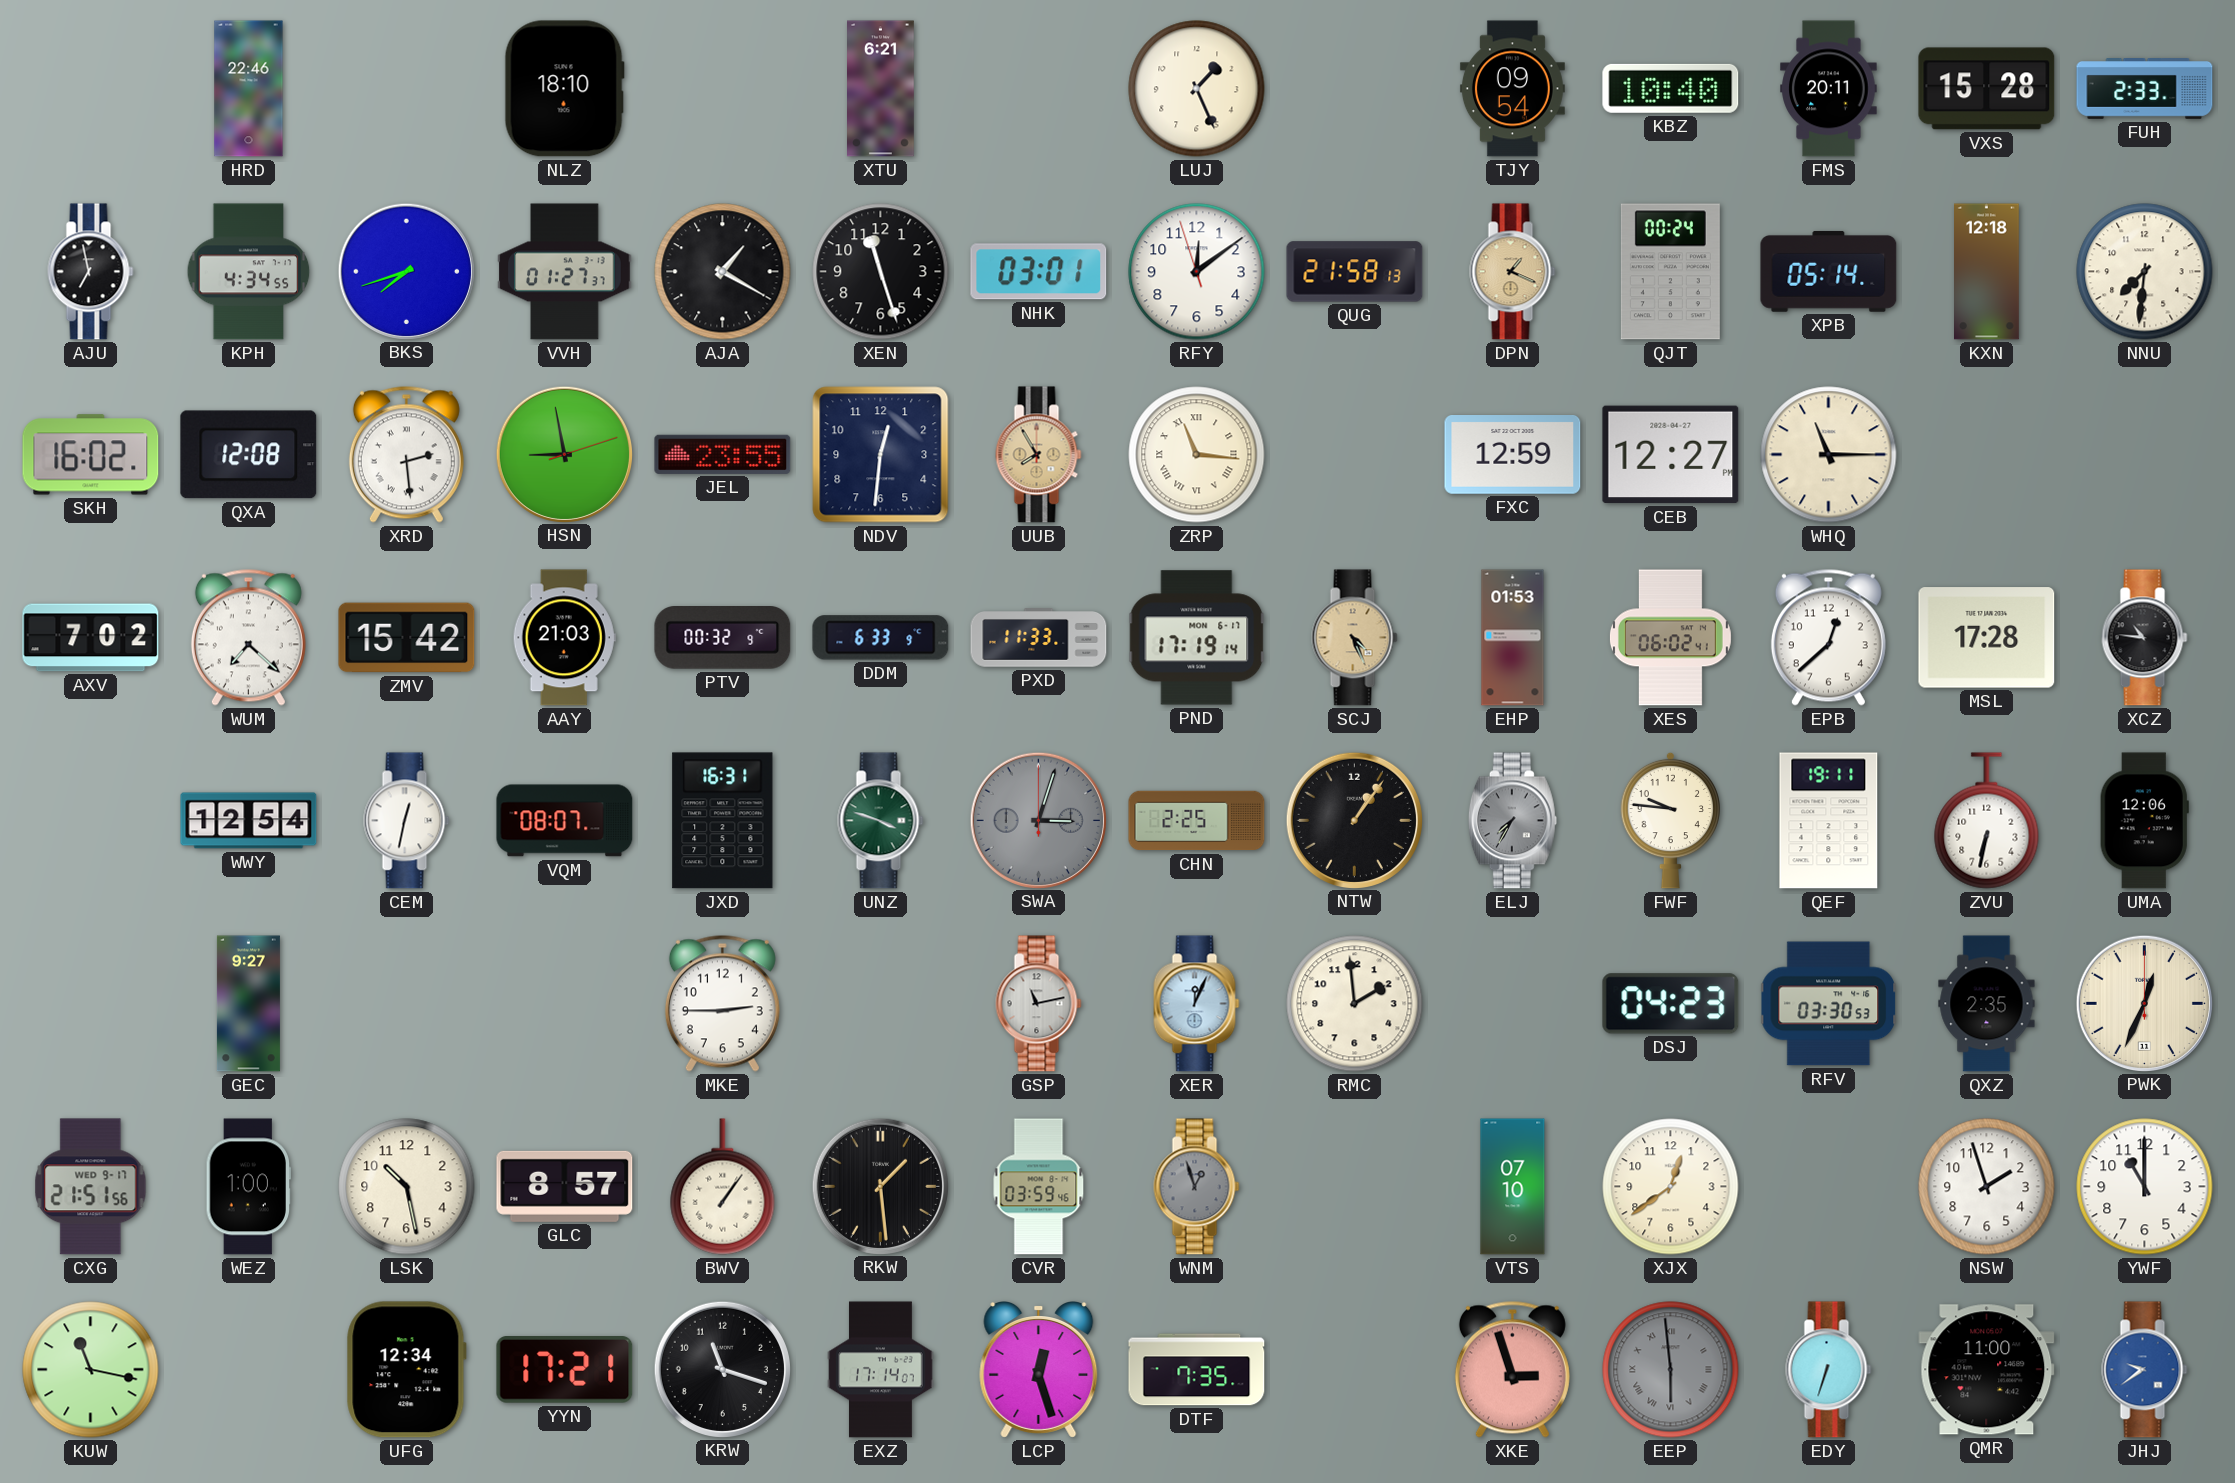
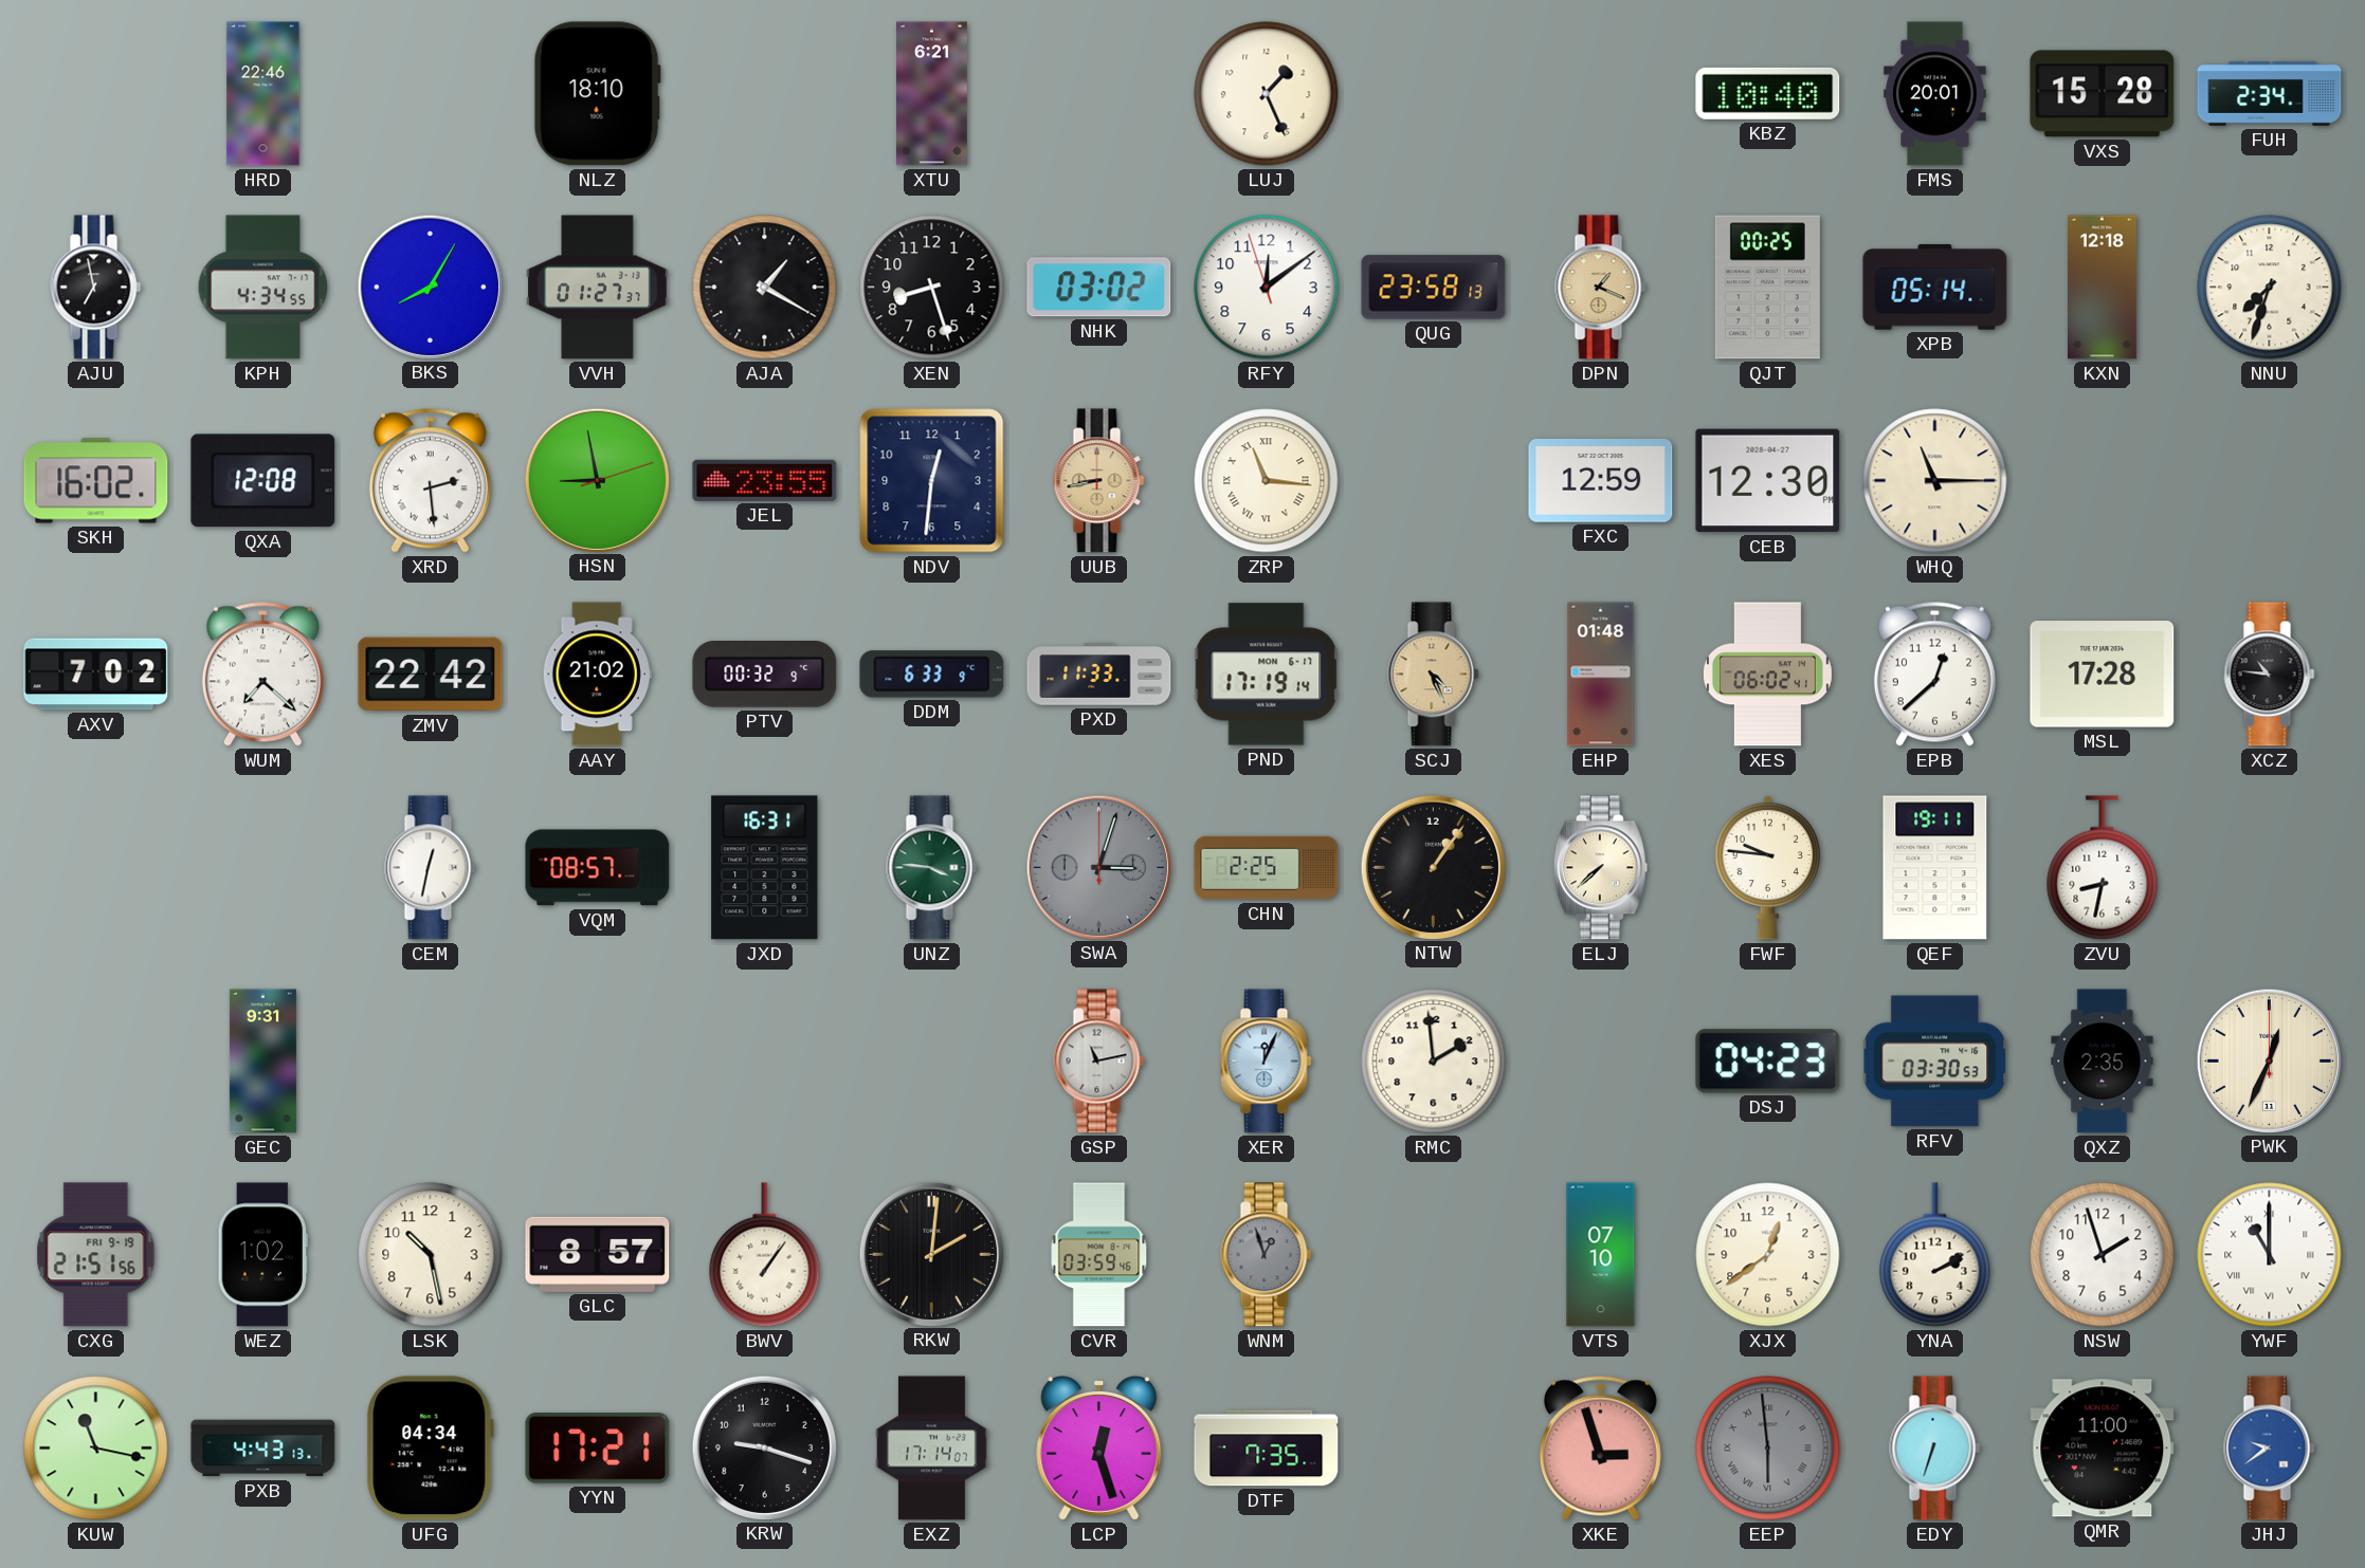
TJY: 09:54 -> none
FMS: 20:11 -> 20:01
FUH: 2:33 -> 2:34
BKS: 7:42 -> 8:05
XEN: 11:27 -> 8:27
NHK: 03:01 -> 03:02
QUG: 21:58 -> 23:58
QJT: 00:24 -> 00:25
NNU: 7:31 -> 7:33
UUB: 7:55 -> 8:43
CEB: 12:27 -> 12:30
ZMV: 15:42 -> 22:42
AAY: 21:03 -> 21:02
EHP: 01:53 -> 01:48
WWY: 12:54 -> none
VQM: 08:07 -> 08:57
UNZ: 3:48 -> 3:46
ELJ: 7:35 -> 7:38
ELJ dial: grey -> cream
ZVU: 6:32 -> 8:32
UMA: 12:06 -> none
GEC: 9:27 -> 9:31
MKE: 2:45 -> none
CXG date: WED 9-17 -> FRI 9-19
WEZ: 1:00 -> 1:02
RKW: 1:29 -> 2:01
YNA: none -> 2:10
YWF numerals: Arabic -> Roman
PXB: none -> 4:43
UFG: 12:34 -> 04:34
KRW: 11:18 -> 9:18
